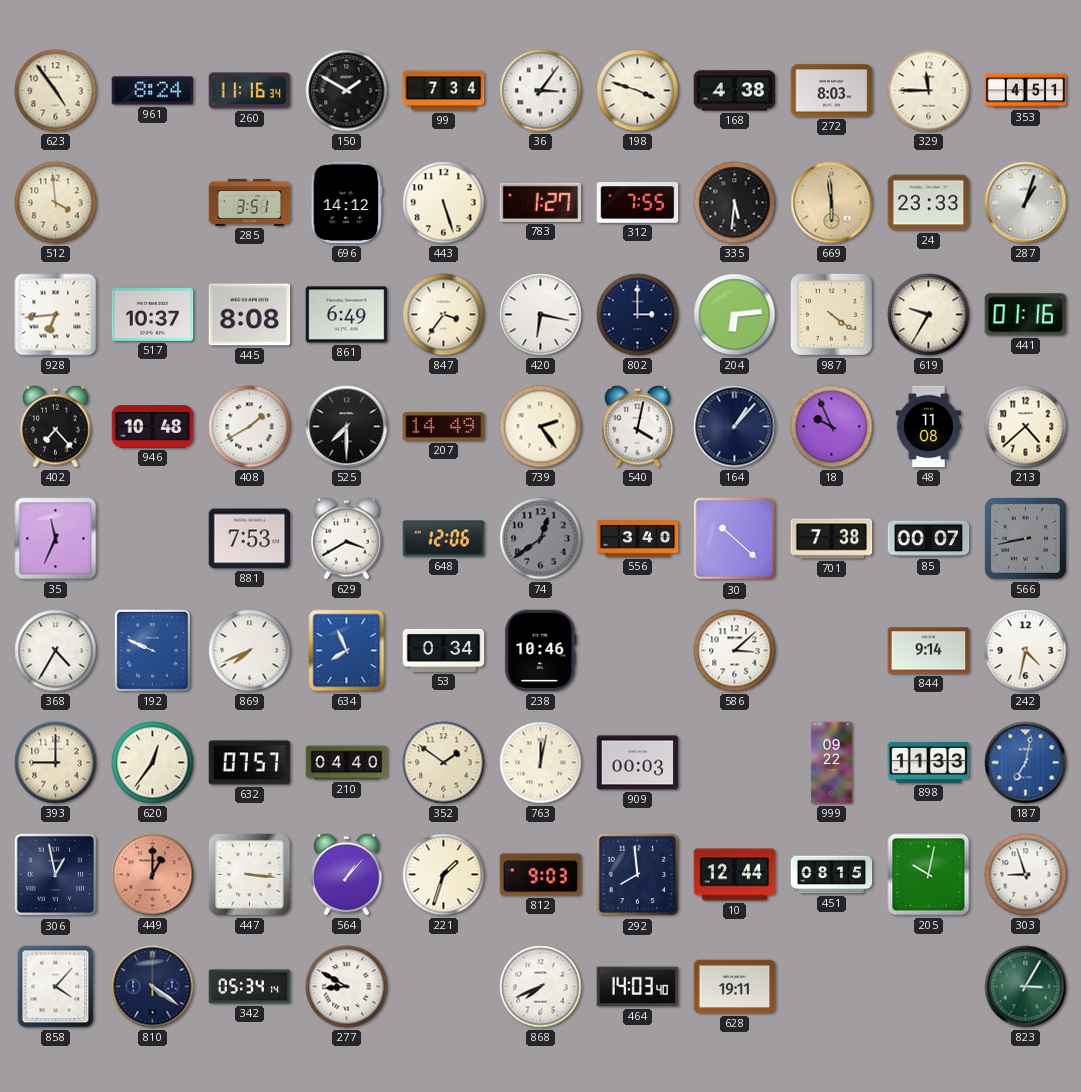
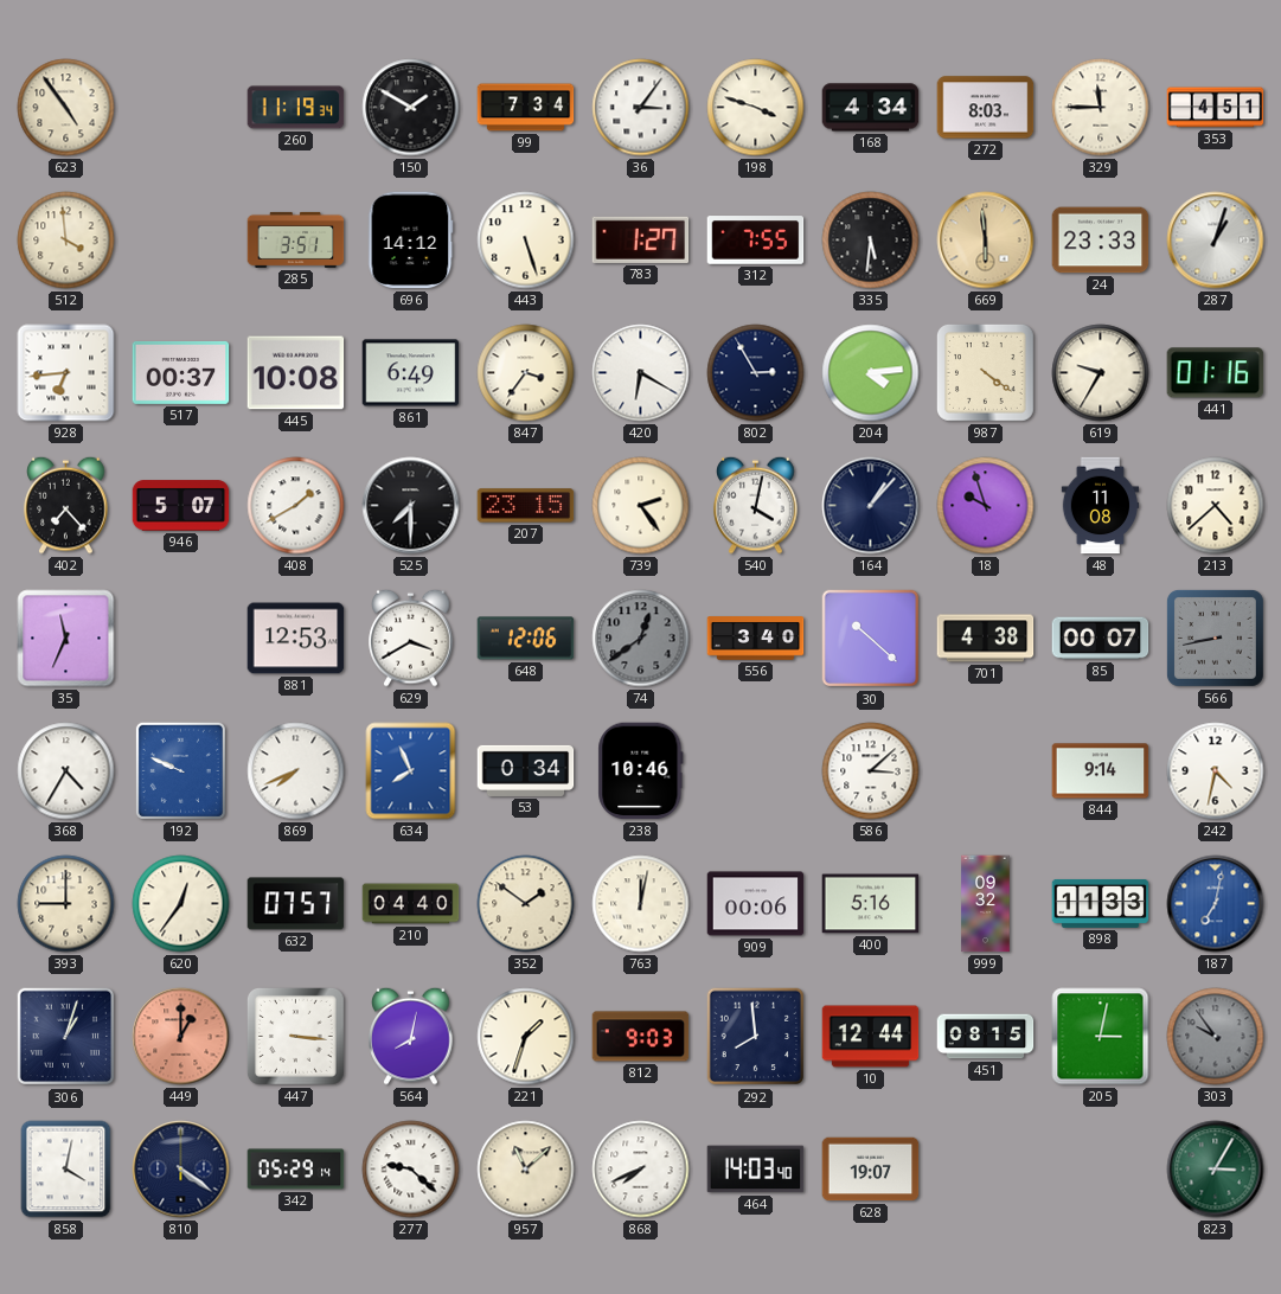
961: 8:24 -> none
260: 11:16 -> 11:19
168: 4:38 -> 4:34
517: 10:37 -> 00:37
445: 8:08 -> 10:08
420: 6:17 -> 6:20
802: 3:00 -> 2:55
204: 6:14 -> 4:14
946: 10:48 -> 5:07
207: 14:49 -> 23:15
18: 9:56 -> 9:57
881: 7:53 -> 12:53
701: 7:38 -> 4:38
909: 00:03 -> 00:06
400: none -> 5:16
999: 09:22 -> 09:32
306: 12:58 -> 1:03
564: 1:07 -> 8:02
205: 10:02 -> 3:02
303: 8:57 -> 9:54
303 dial: white -> grey
858: 4:07 -> 4:02
342: 05:34 -> 05:29
277: 8:50 -> 9:22
957: none -> 11:08
628: 19:11 -> 19:07
